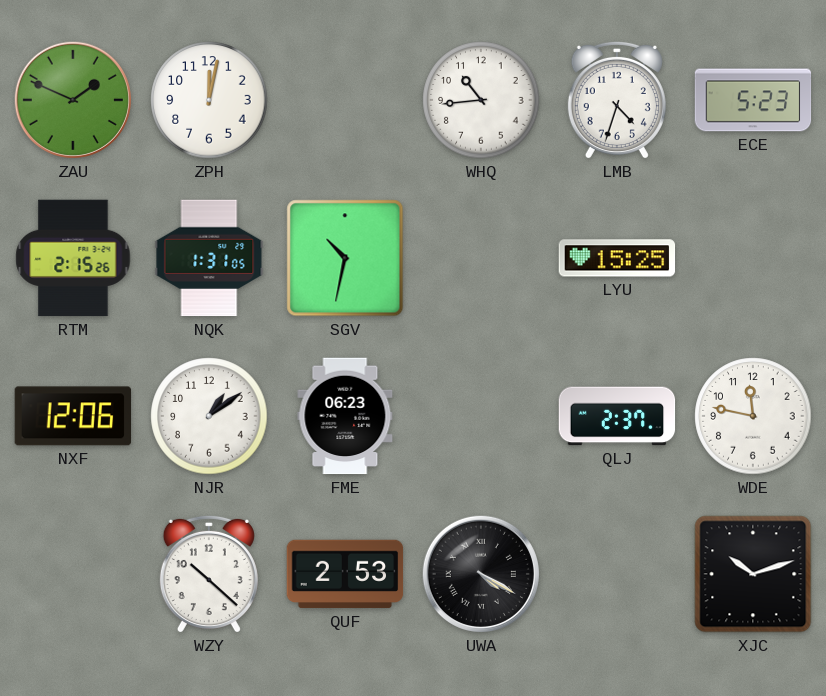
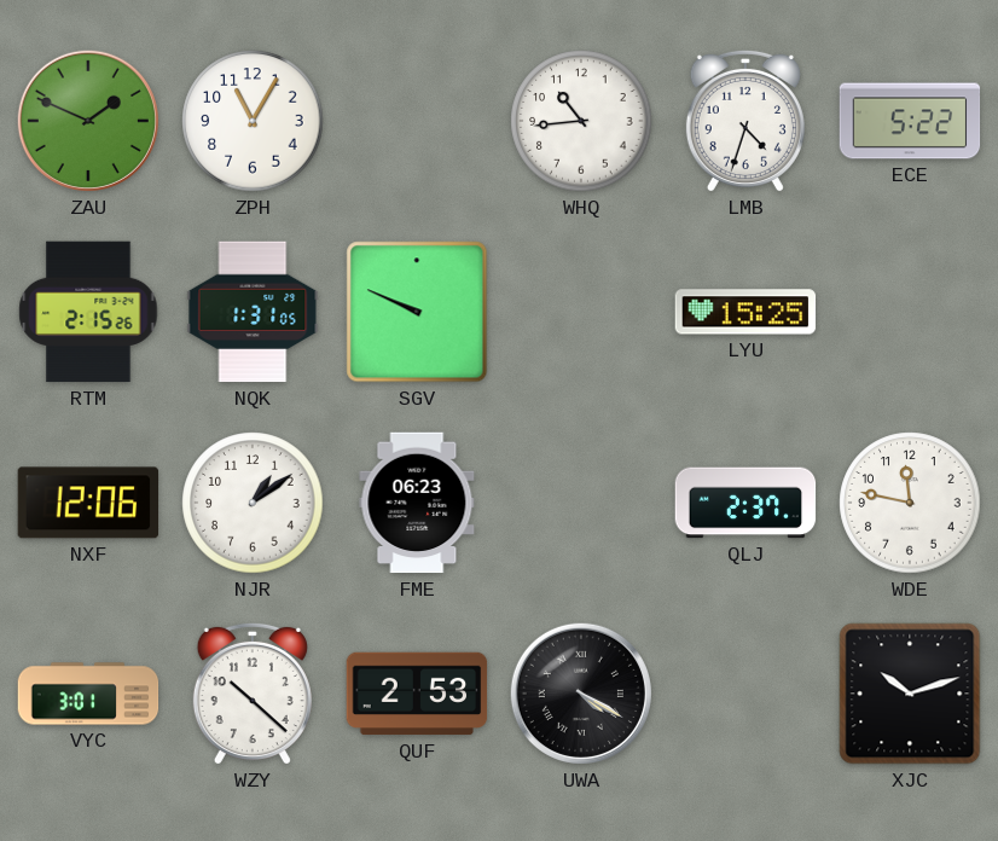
ZPH: 12:02 -> 11:05
ECE: 5:23 -> 5:22
SGV: 10:32 -> 9:49
VYC: none -> 3:01
